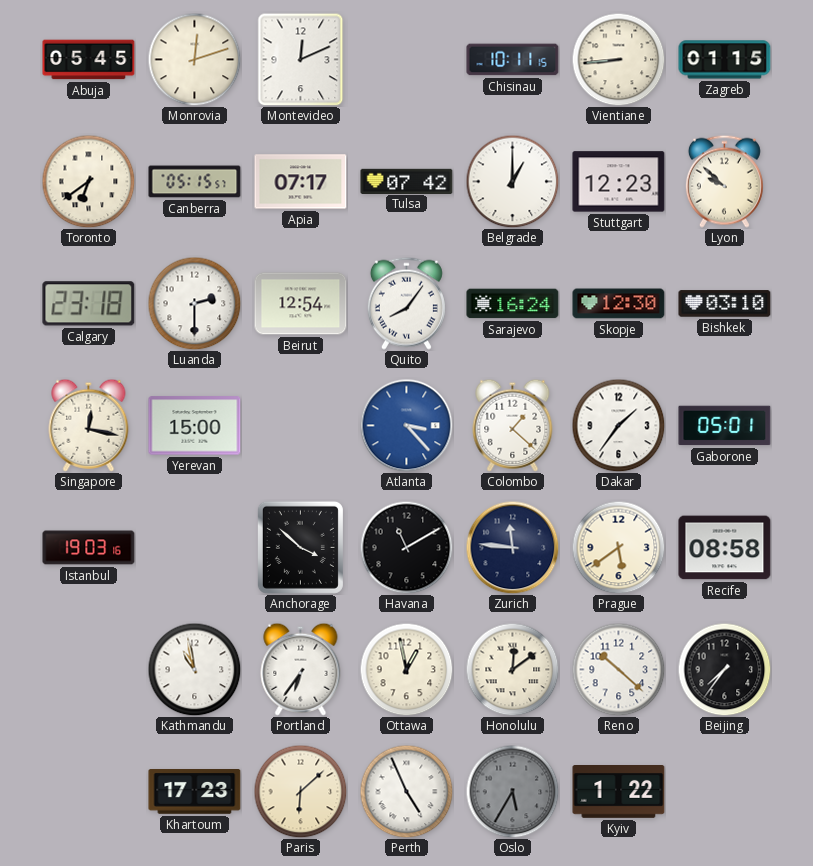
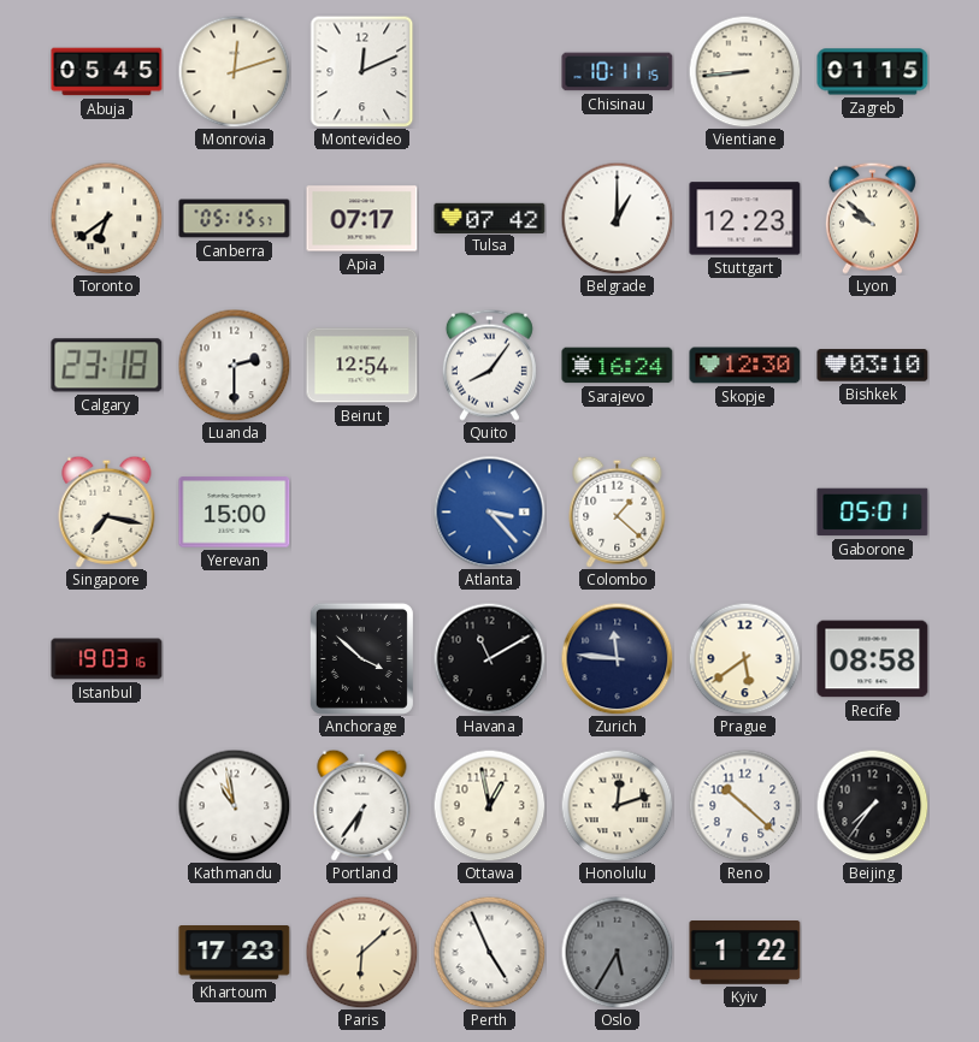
Singapore: 12:17 -> 7:17
Dakar: 1:36 -> none
Honolulu: 12:09 -> 12:12
